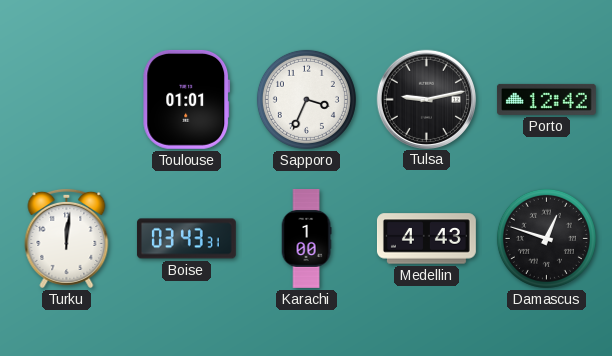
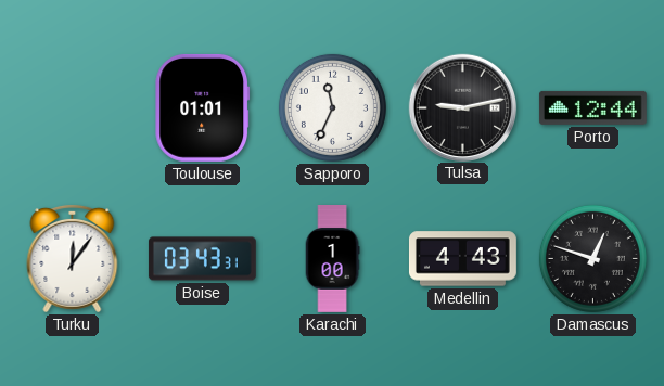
Sapporo: 3:34 -> 11:34
Porto: 12:42 -> 12:44
Turku: 12:01 -> 12:06
